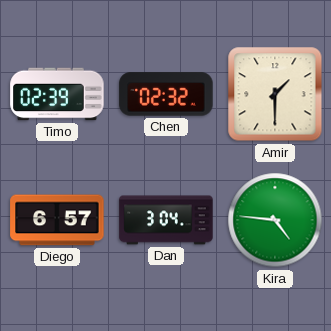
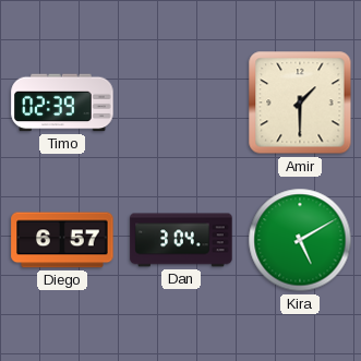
Chen: 02:32 -> none
Kira: 4:46 -> 5:10
